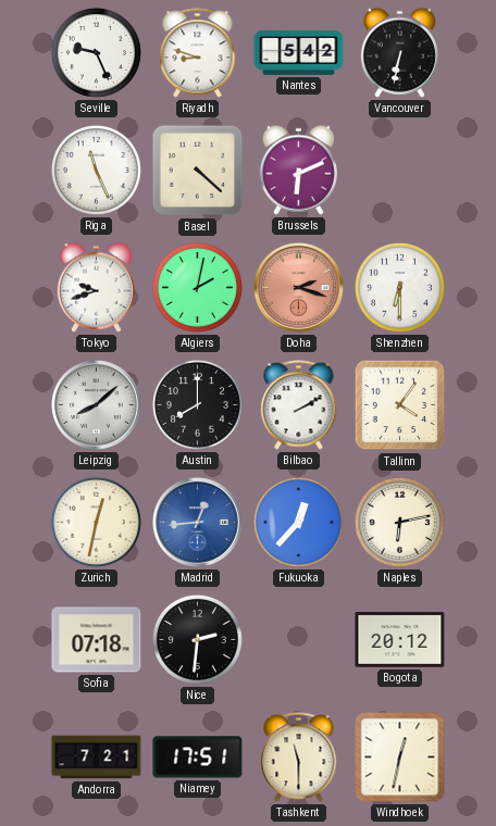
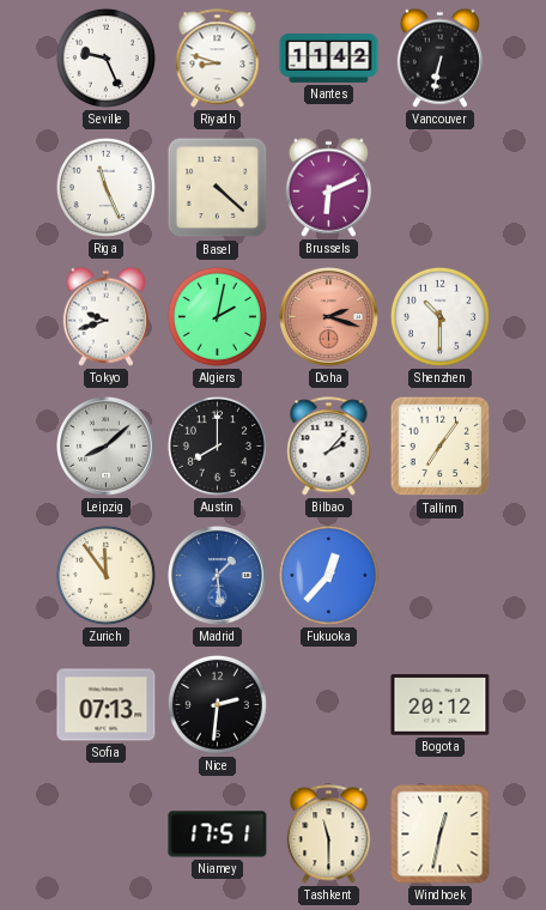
Nantes: 5:42 -> 11:42
Shenzhen: 6:30 -> 10:30
Bilbao: 2:10 -> 2:07
Tallinn: 4:06 -> 7:06
Zurich: 12:32 -> 11:54
Madrid: 12:44 -> 1:29
Naples: 6:13 -> none
Sofia: 07:18 -> 07:13
Andorra: 7:21 -> none
